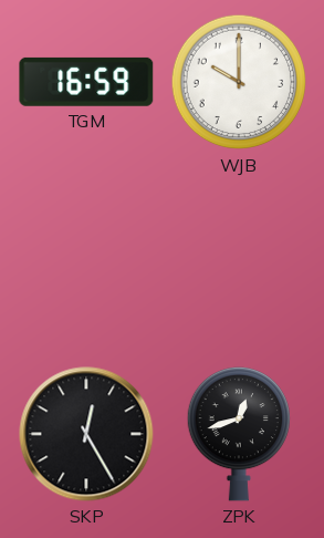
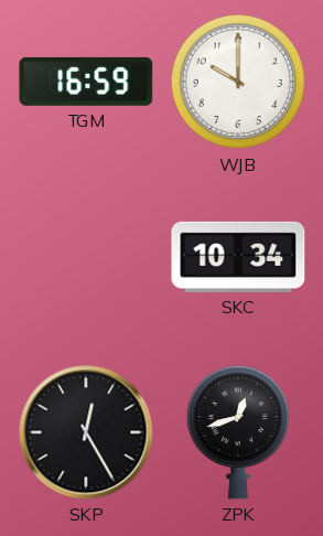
SKC: none -> 10:34
